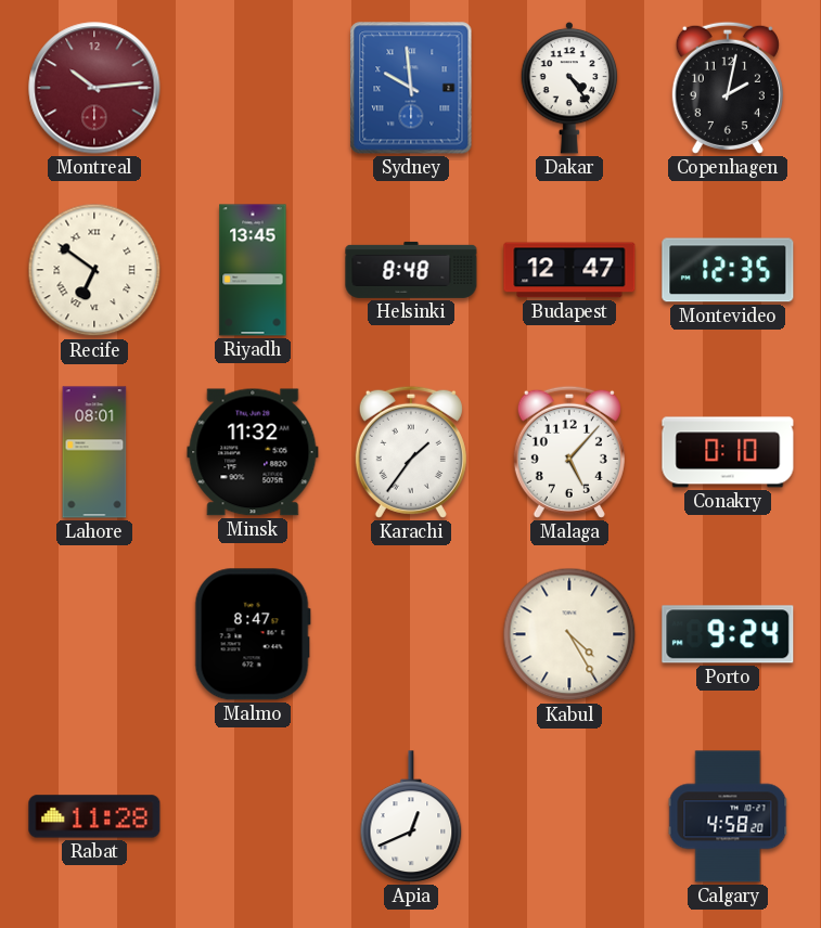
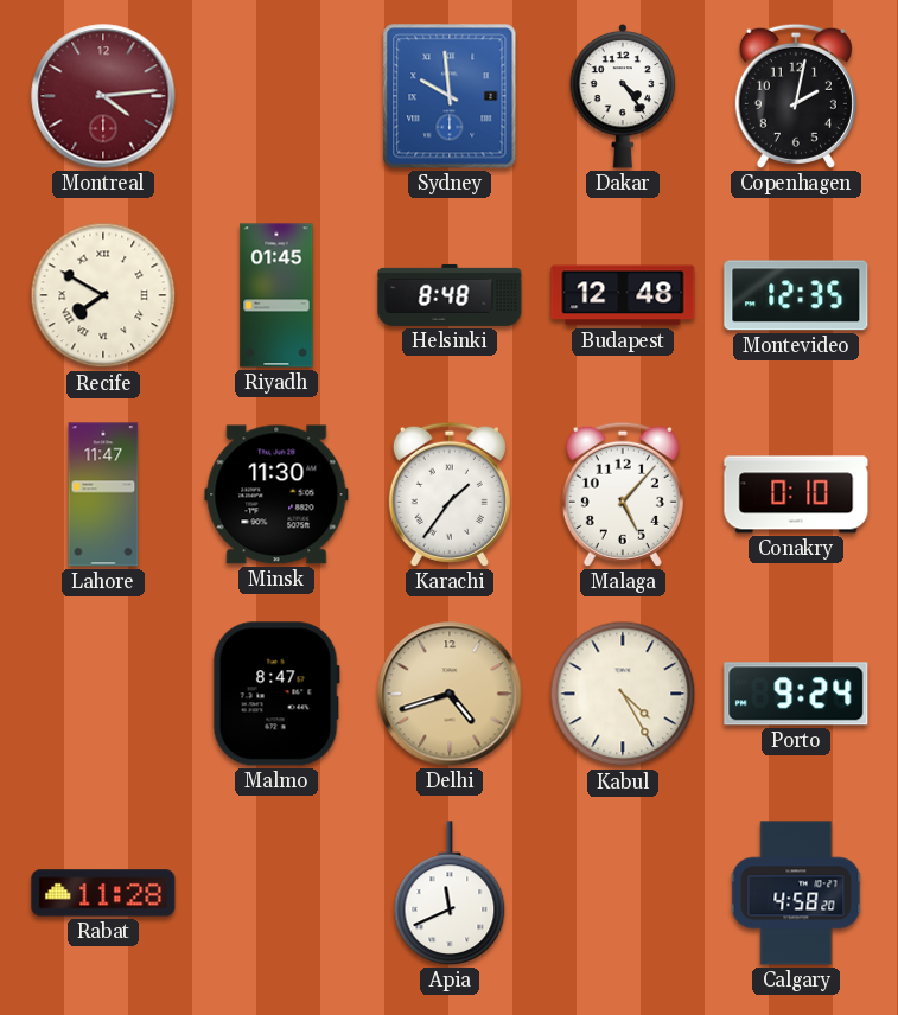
Montreal: 10:14 -> 4:14
Recife: 6:51 -> 7:50
Riyadh: 13:45 -> 01:45
Budapest: 12:47 -> 12:48
Lahore: 08:01 -> 11:47
Minsk: 11:32 -> 11:30
Delhi: none -> 4:42
Apia: 12:41 -> 11:41
